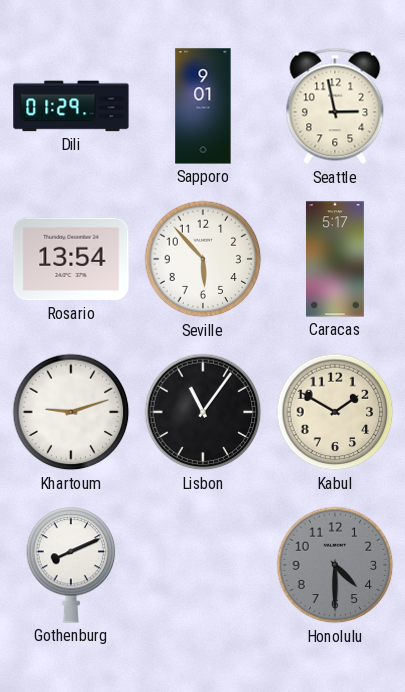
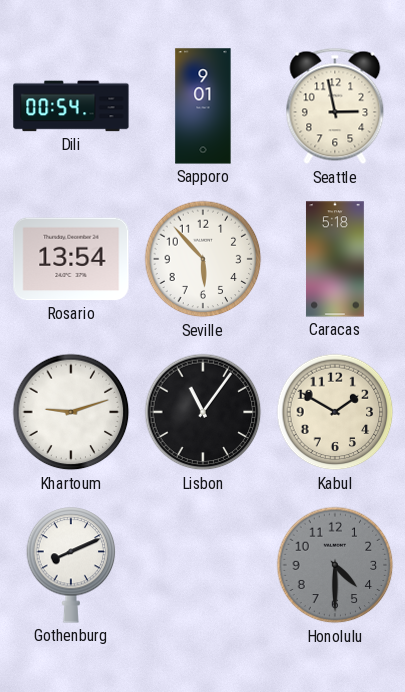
Dili: 01:29 -> 00:54
Caracas: 5:17 -> 5:18
